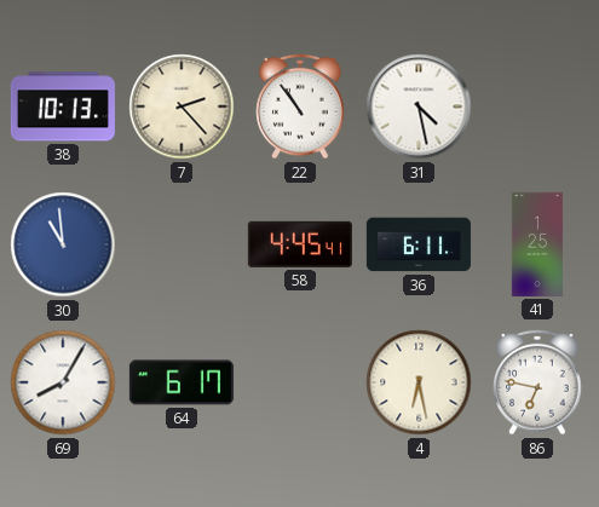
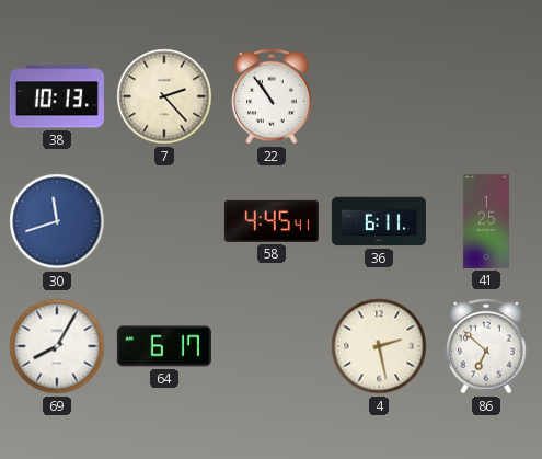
31: 4:28 -> none
30: 10:59 -> 11:42
4: 6:28 -> 2:28
86: 6:47 -> 6:52
